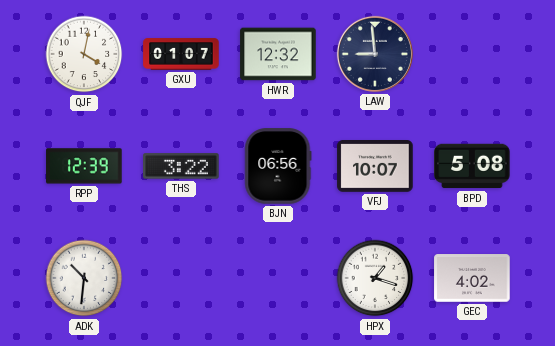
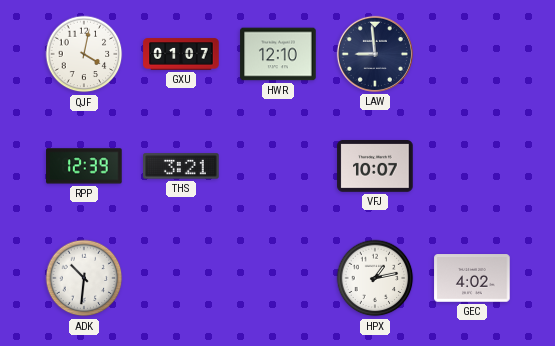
HWR: 12:32 -> 12:10
THS: 3:22 -> 3:21
BJN: 06:56 -> none
BPD: 5:08 -> none
HPX: 1:18 -> 1:13
